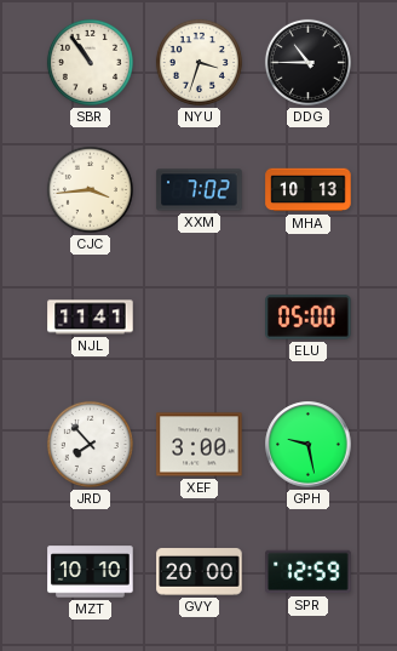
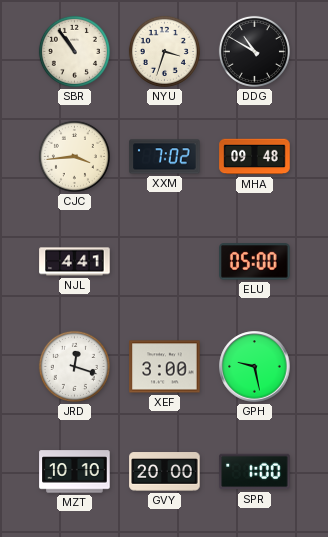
DDG: 10:45 -> 10:50
MHA: 10:13 -> 09:48
NJL: 11:41 -> 4:41
JRD: 7:53 -> 12:18
SPR: 12:59 -> 1:00
